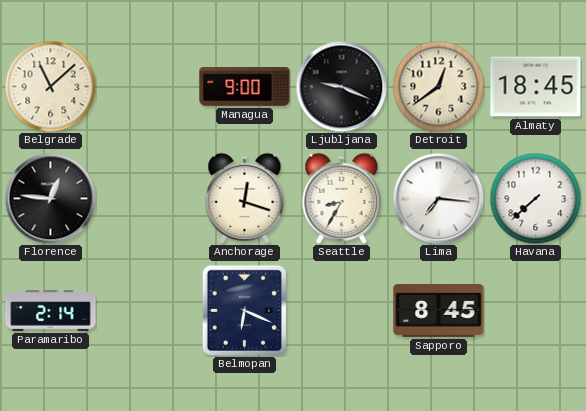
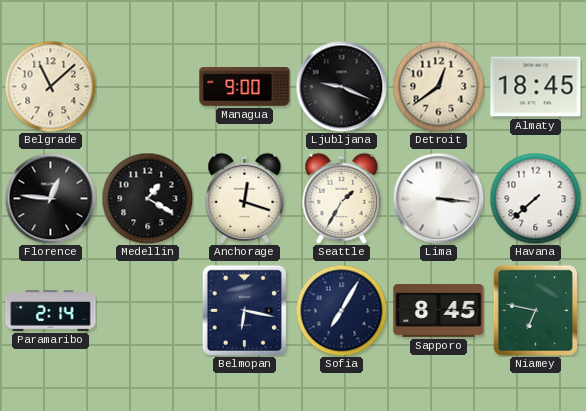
Medellin: none -> 1:20
Seattle: 8:35 -> 1:35
Lima: 7:16 -> 3:16
Belmopan: 6:19 -> 6:17
Sofia: none -> 7:05
Niamey: none -> 6:47
